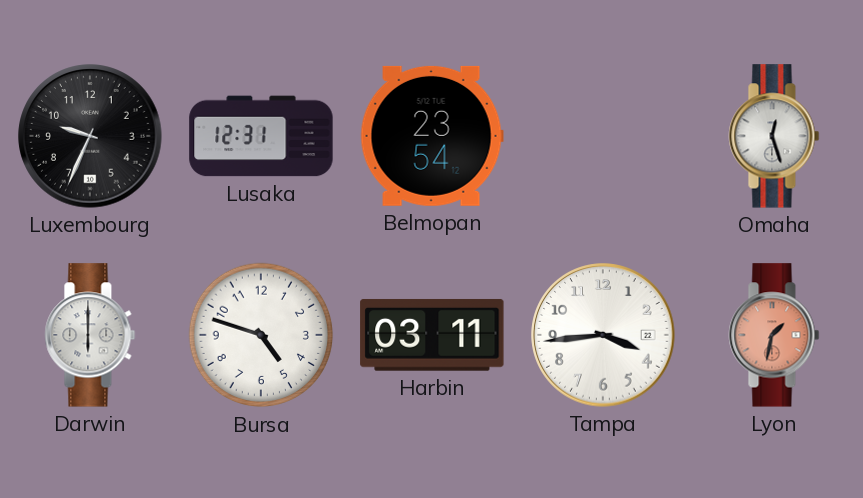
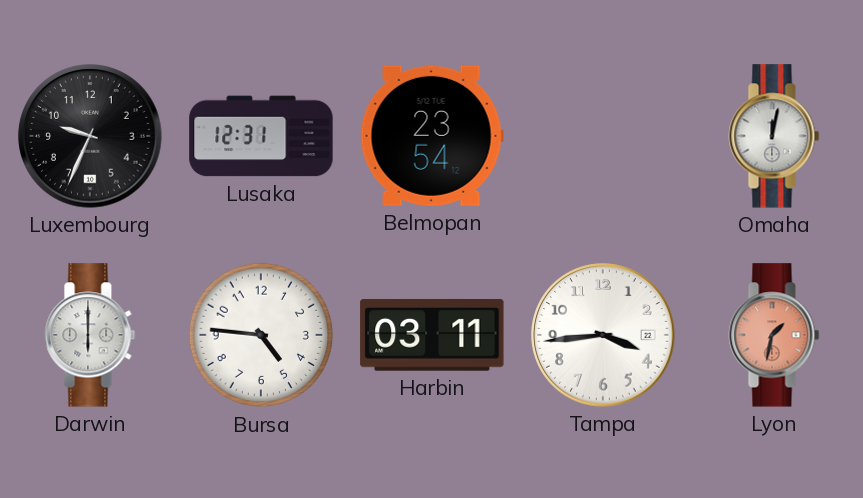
Omaha: 12:27 -> 12:02
Bursa: 4:48 -> 4:46
